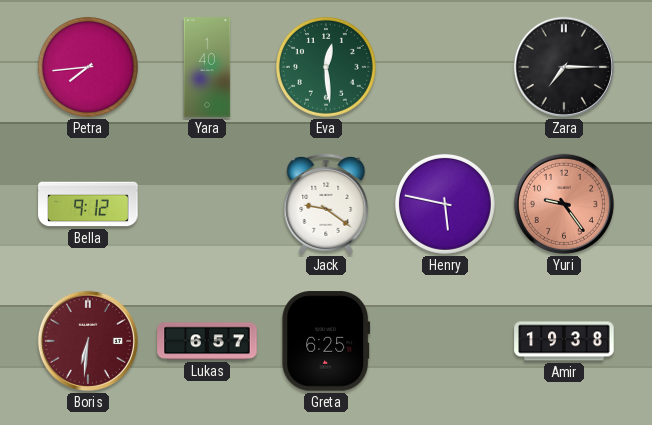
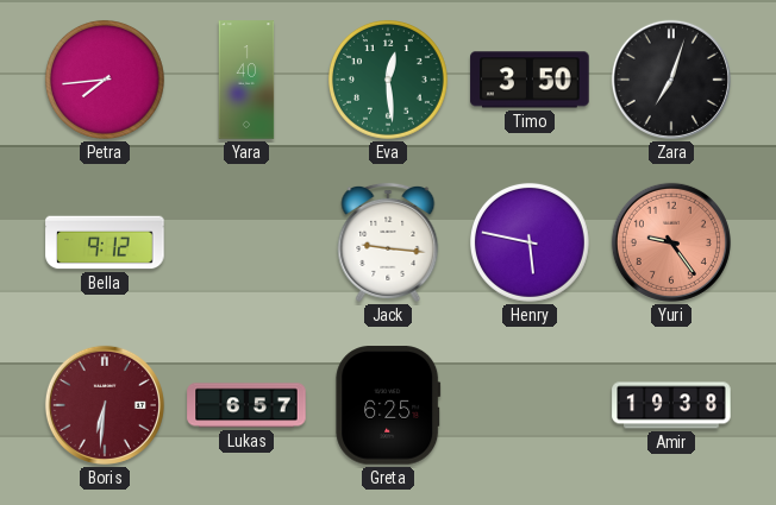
Timo: none -> 3:50
Zara: 7:15 -> 7:03
Jack: 9:21 -> 9:16
